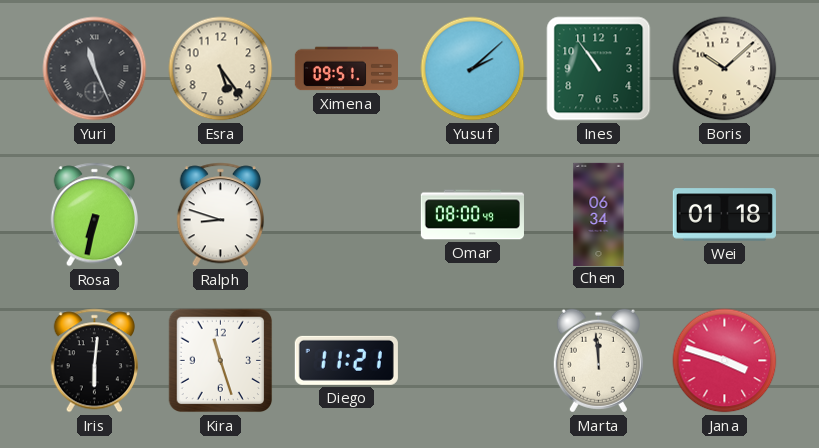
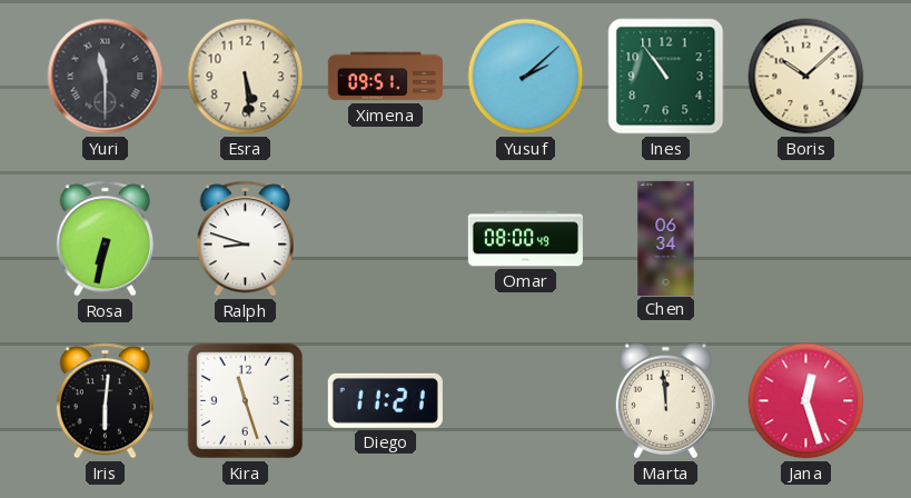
Yuri: 11:26 -> 11:30
Esra: 5:24 -> 5:29
Wei: 01:18 -> none
Jana: 3:48 -> 12:27
